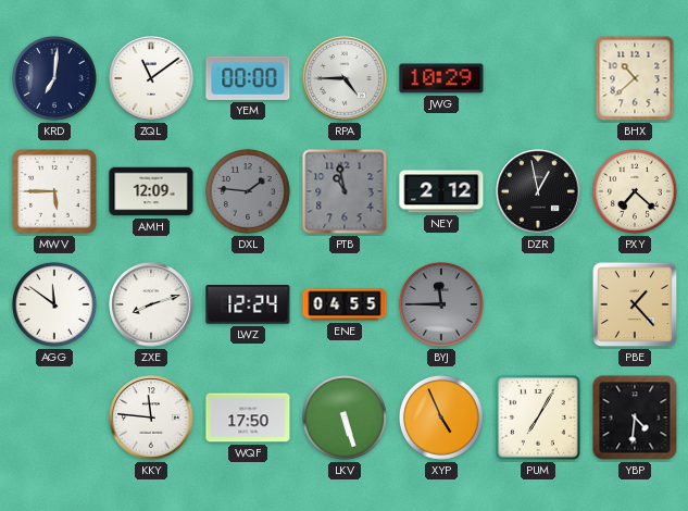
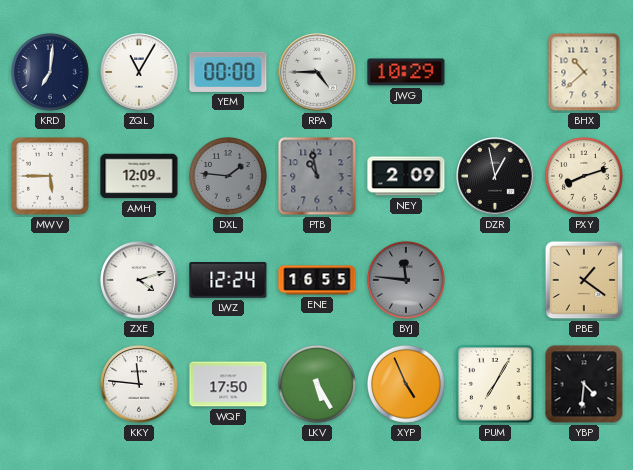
ZQL: 11:09 -> 11:05
NEY: 2:12 -> 2:09
PXY: 7:22 -> 8:12
AGG: 11:51 -> none
ZXE: 8:12 -> 4:12
ENE: 04:55 -> 16:55
BYJ: 11:45 -> 11:46
PBE: 1:23 -> 1:21
LKV: 5:27 -> 5:25
